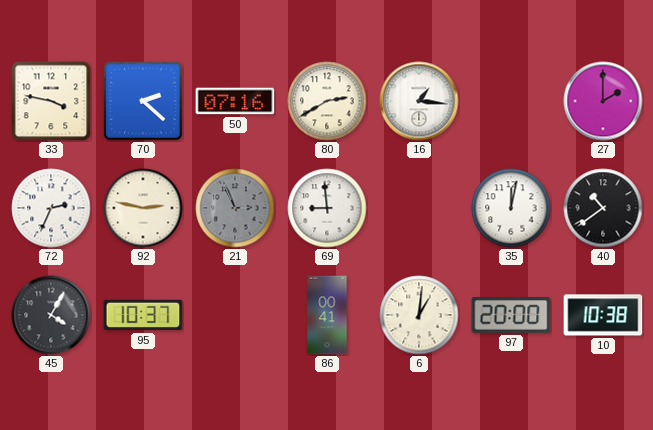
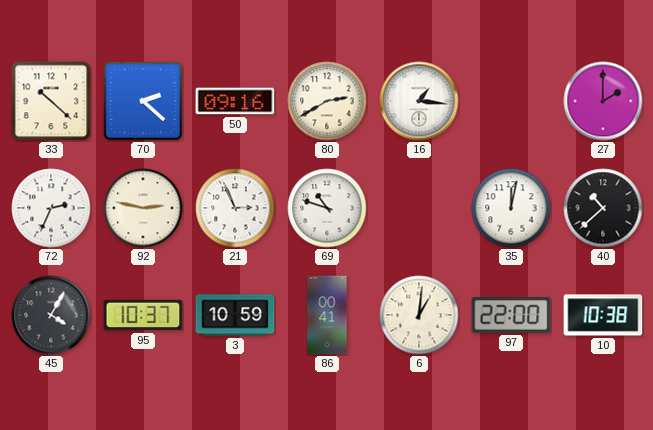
33: 3:47 -> 10:22
50: 07:16 -> 09:16
21 dial: grey -> white
69: 8:59 -> 10:48
40: 10:39 -> 10:38
3: none -> 10:59
97: 20:00 -> 22:00
